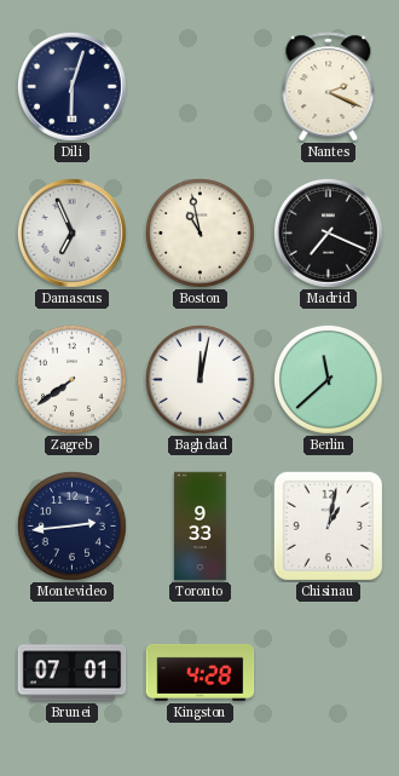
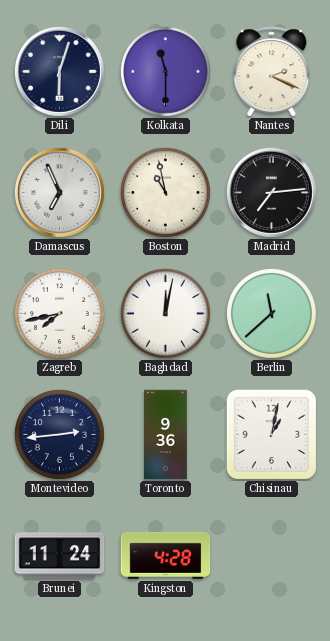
Kolkata: none -> 11:30
Madrid: 7:19 -> 7:14
Zagreb: 7:39 -> 7:43
Toronto: 9:33 -> 9:36
Brunei: 07:01 -> 11:24
